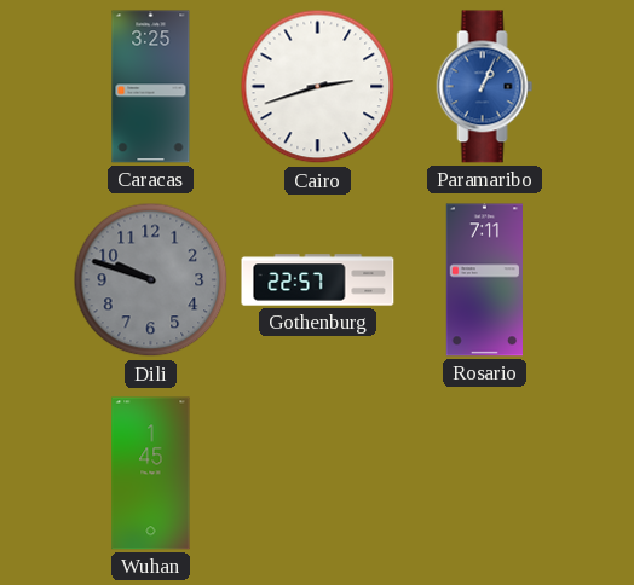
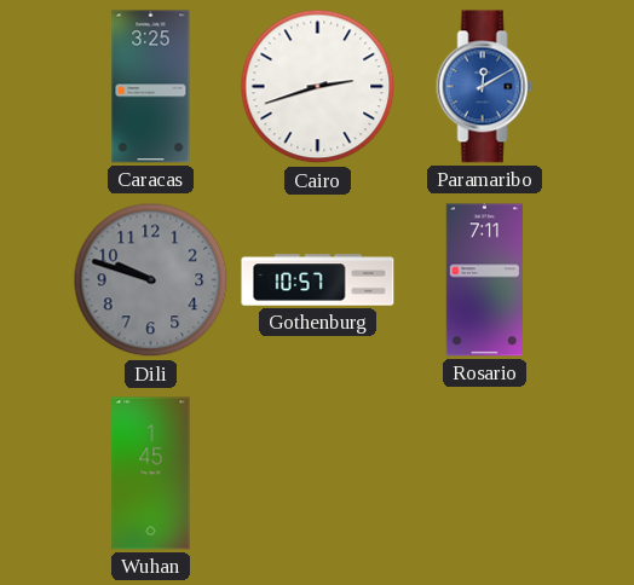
Paramaribo: 1:04 -> 12:10
Gothenburg: 22:57 -> 10:57
